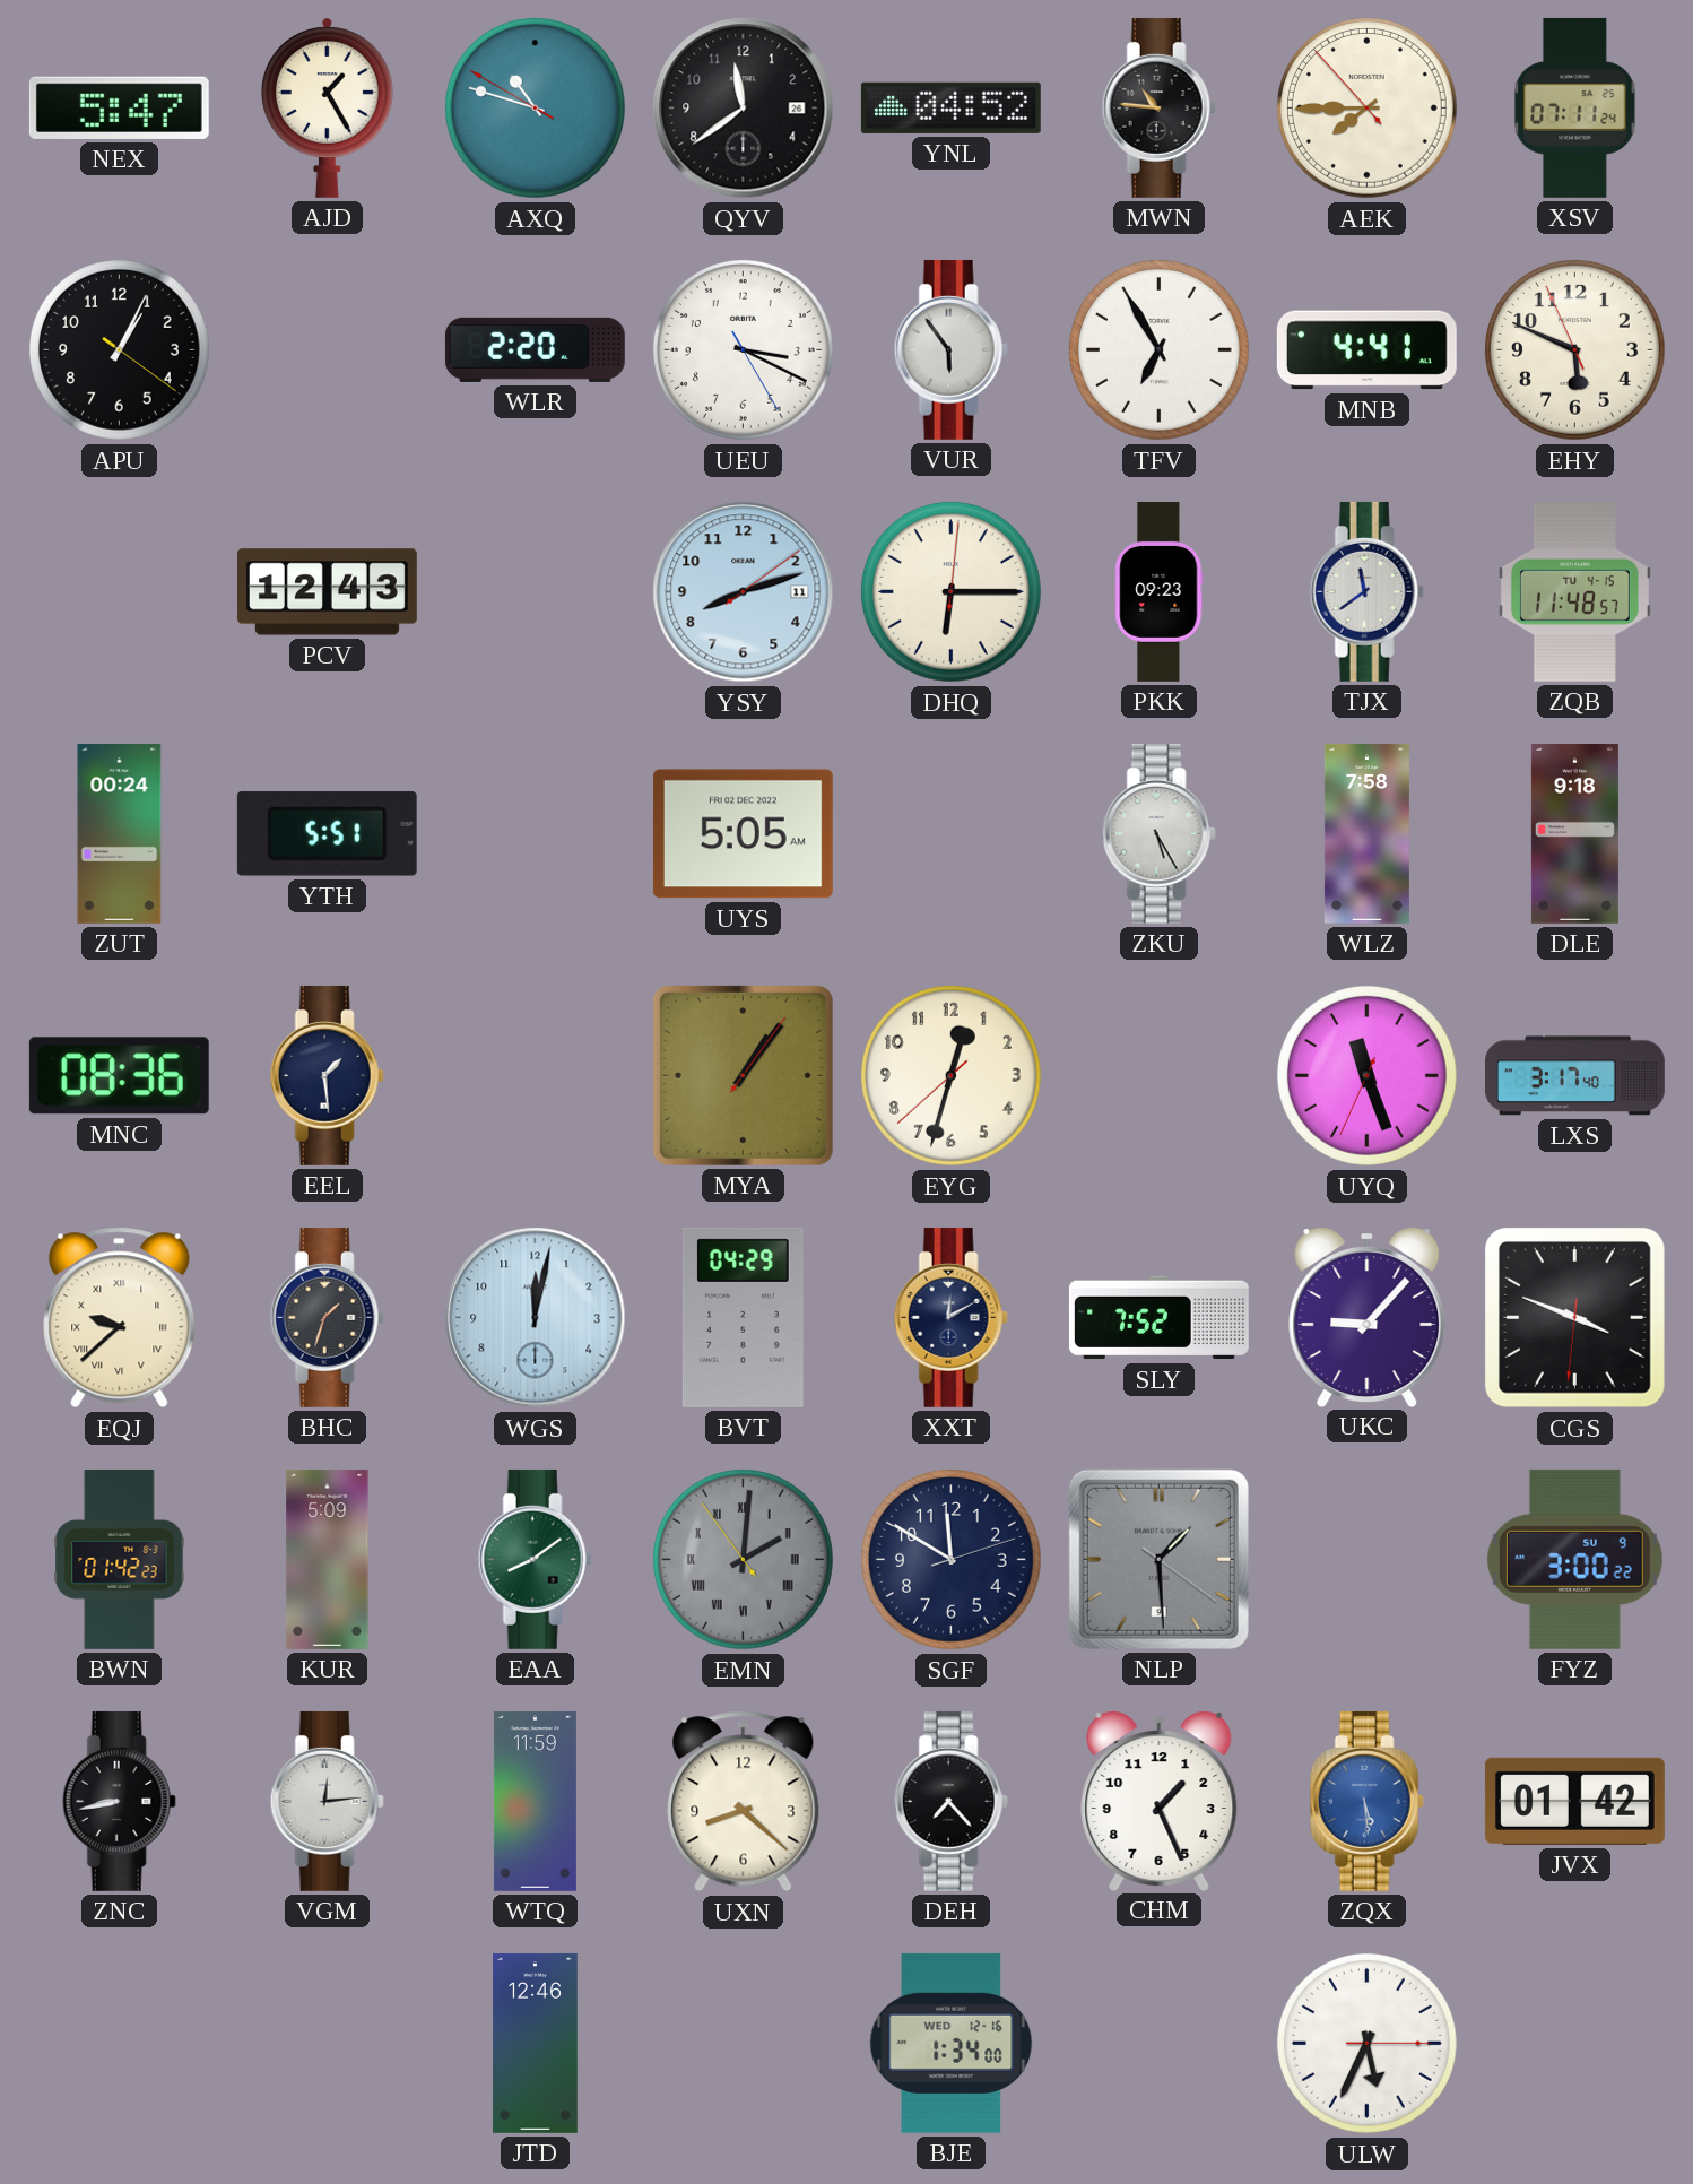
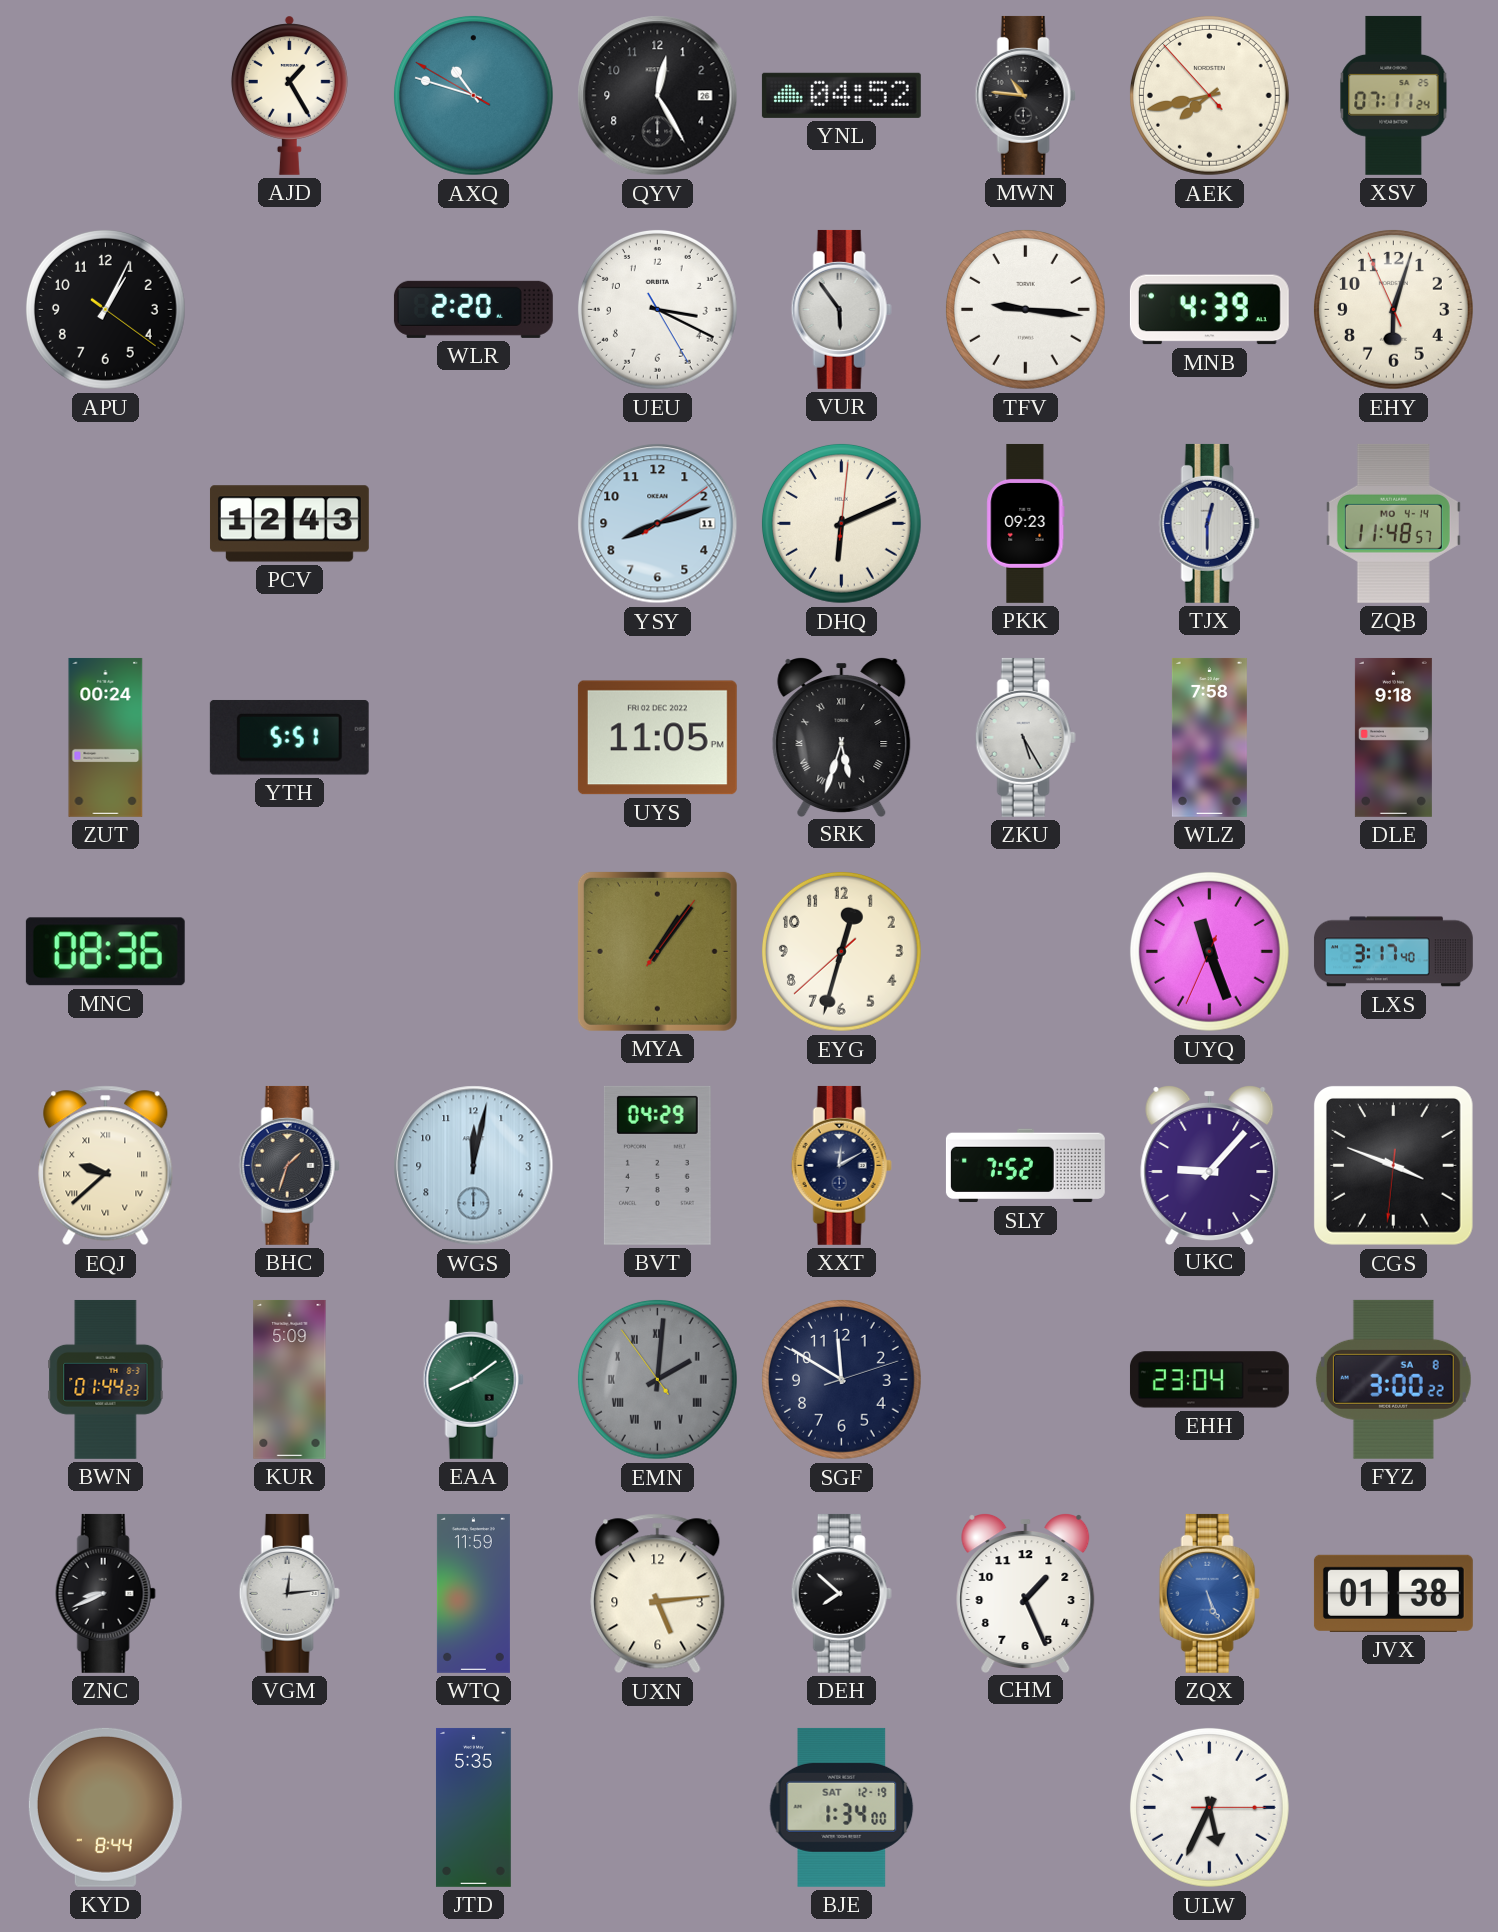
NEX: 5:47 -> none
QYV: 11:39 -> 12:25
AEK: 7:44 -> 7:42
TFV: 6:55 -> 9:16
MNB: 4:41 -> 4:39
EHY: 5:48 -> 6:02
DHQ: 6:15 -> 6:11
TJX: 11:39 -> 12:30
ZQB date: TU 4-15 -> MO 4-14
UYS: 5:05 -> 11:05
SRK: none -> 5:33
EEL: 1:29 -> none
BWN: 01:42 -> 01:44
NLP: 1:29 -> none
EHH: none -> 23:04
FYZ date: SU 9 -> SA 8
ZNC: 8:43 -> 8:41
UXN: 8:22 -> 5:14
DEH: 7:23 -> 7:52
ZQX: 5:29 -> 5:26
JVX: 01:42 -> 01:38
KYD: none -> 8:44
JTD: 12:46 -> 5:35
BJE date: WED 12-16 -> SAT 12-19
